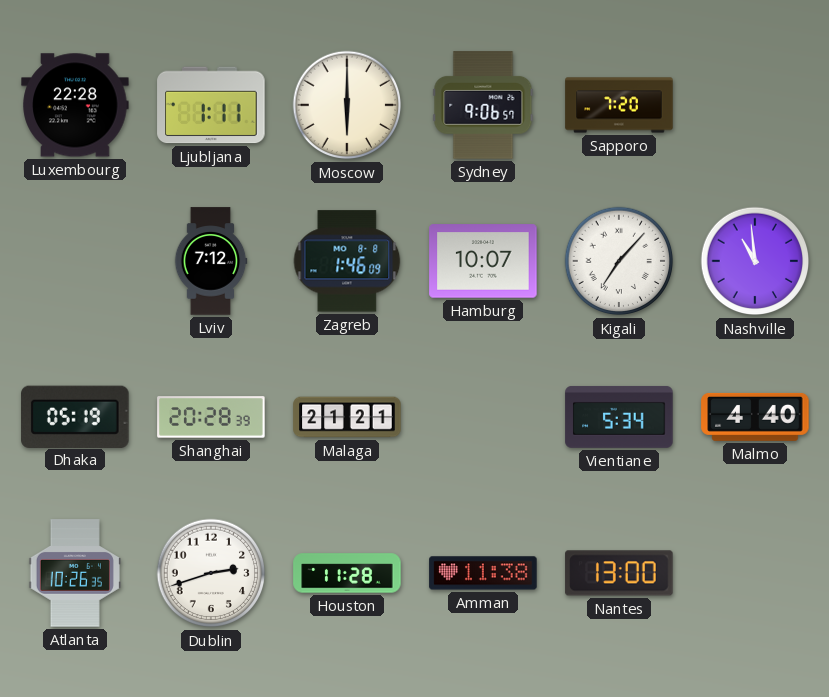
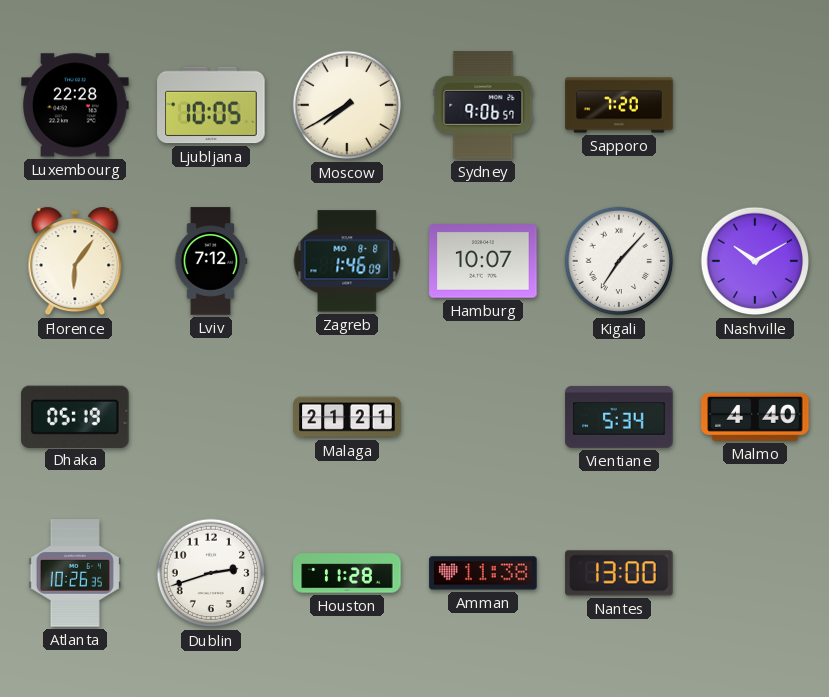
Ljubljana: 1:11 -> 10:05
Moscow: 6:00 -> 7:40
Florence: none -> 6:06
Nashville: 10:59 -> 10:10
Shanghai: 20:28 -> none
